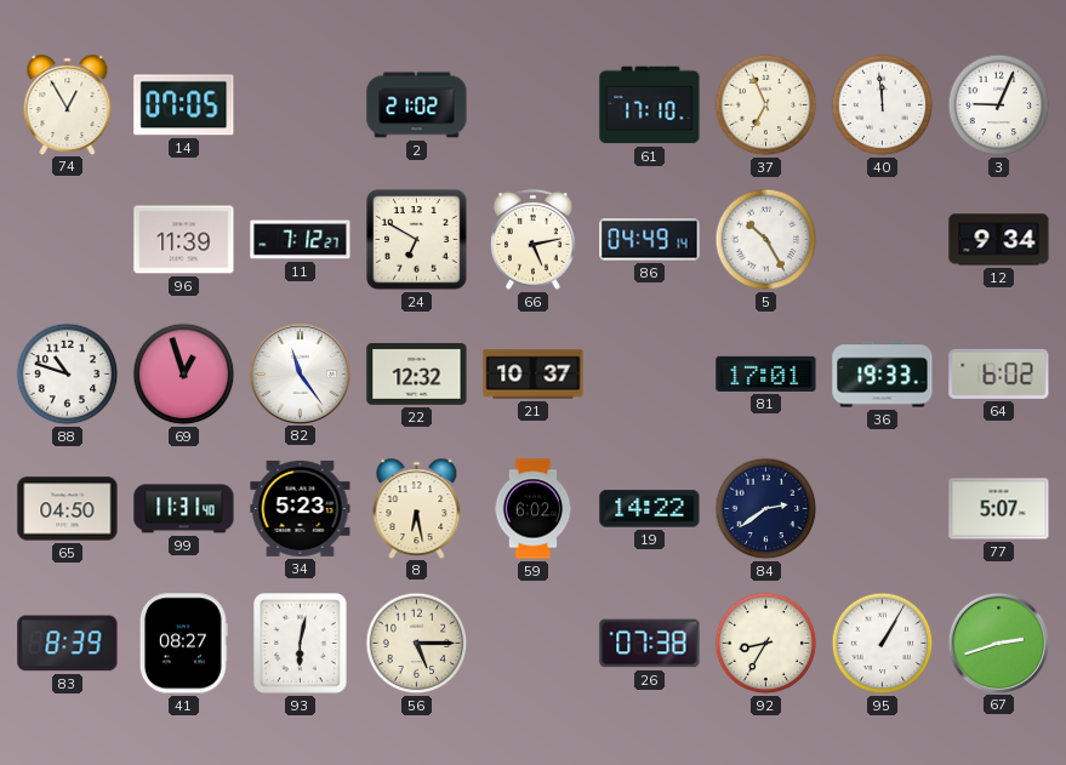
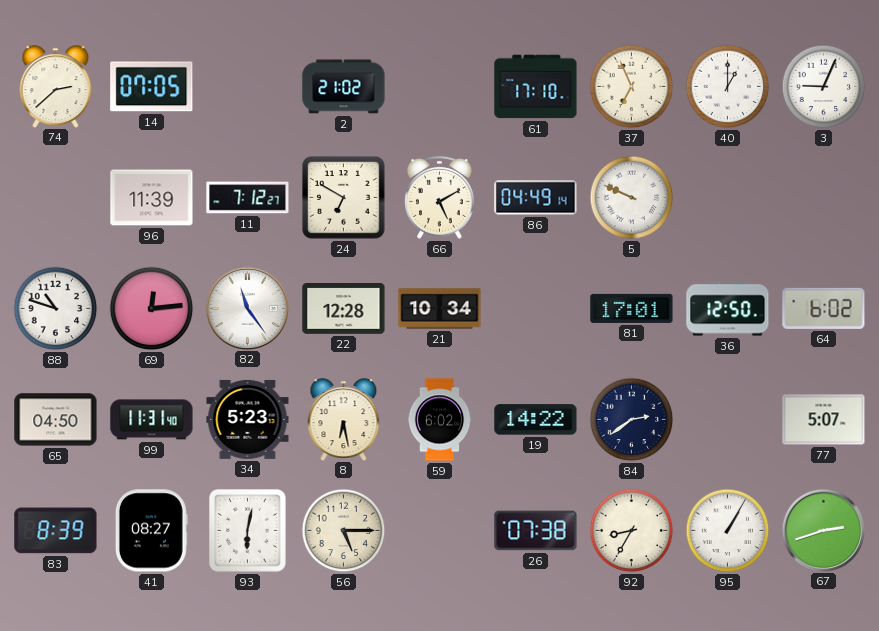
74: 12:55 -> 2:38
40: 11:59 -> 1:00
66: 5:13 -> 5:10
5: 10:25 -> 9:49
12: 9:34 -> none
69: 12:57 -> 12:14
22: 12:32 -> 12:28
21: 10:37 -> 10:34
36: 19:33 -> 12:50
